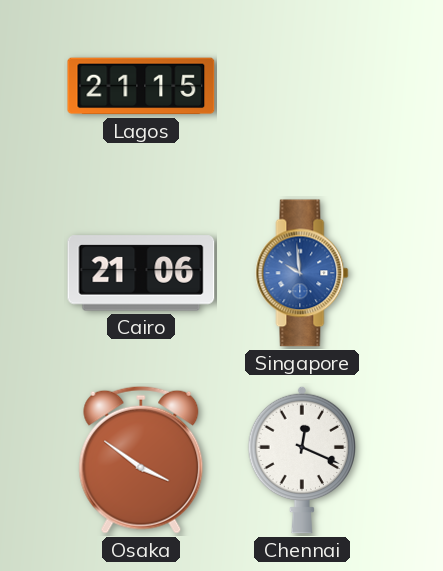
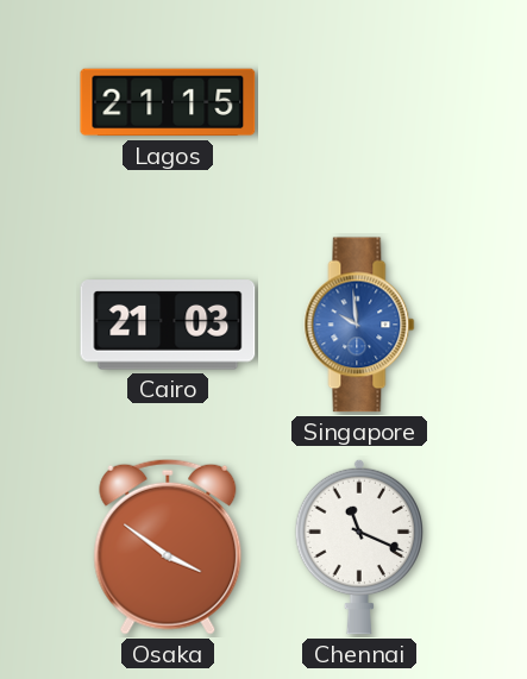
Cairo: 21:06 -> 21:03
Chennai: 12:19 -> 11:19
